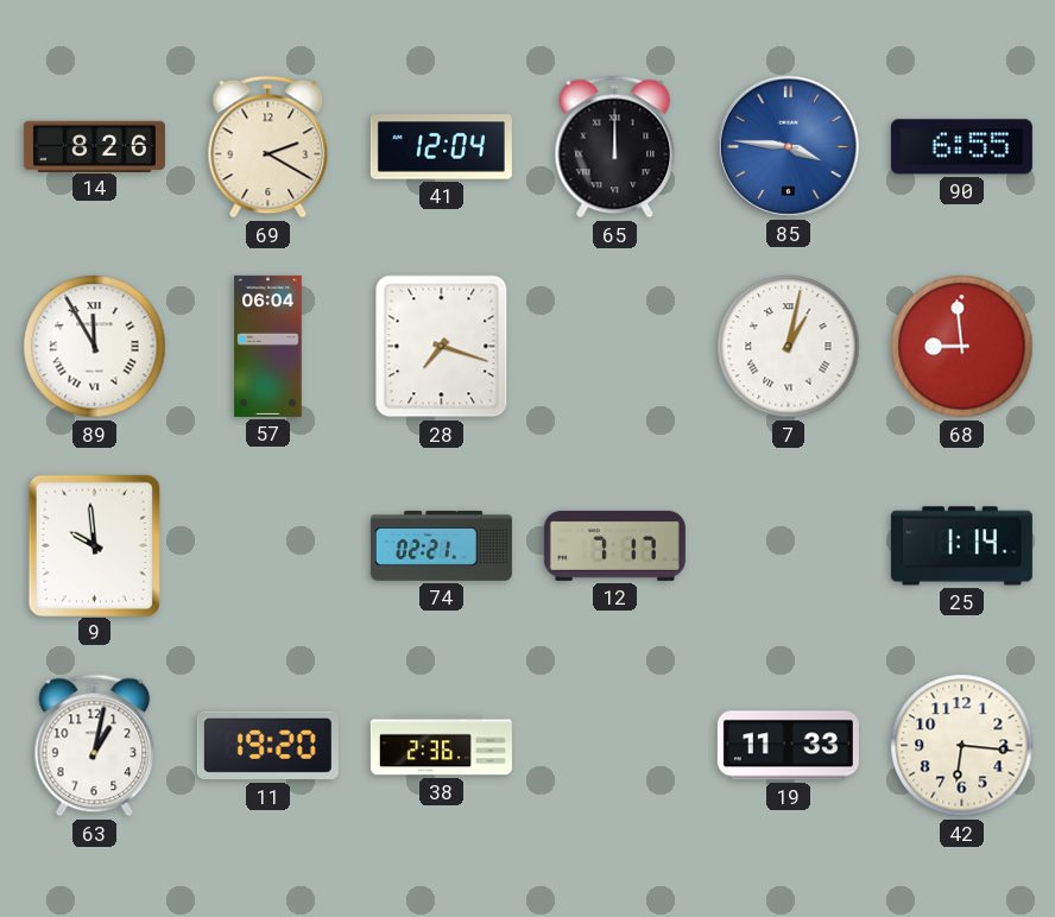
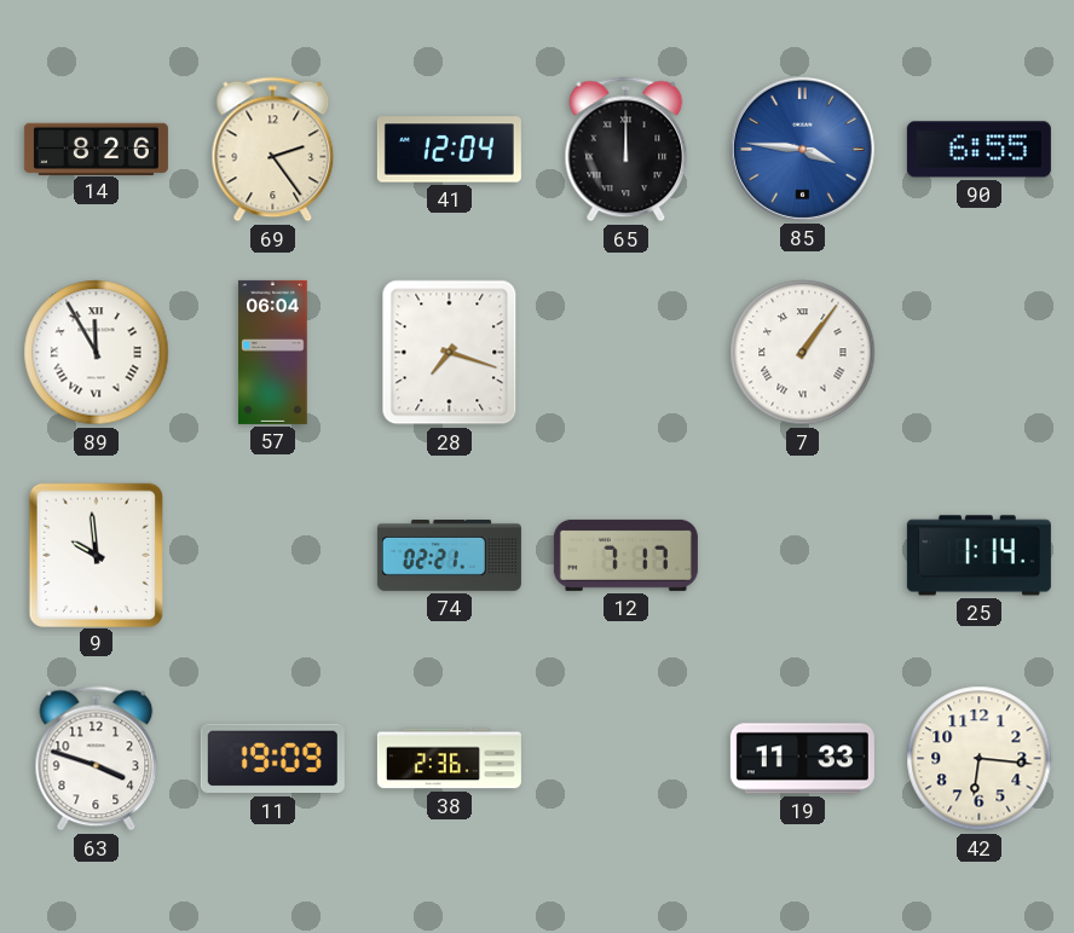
69: 2:20 -> 2:24
7: 1:02 -> 1:06
68: 8:59 -> none
63: 1:02 -> 3:48
11: 19:20 -> 19:09
